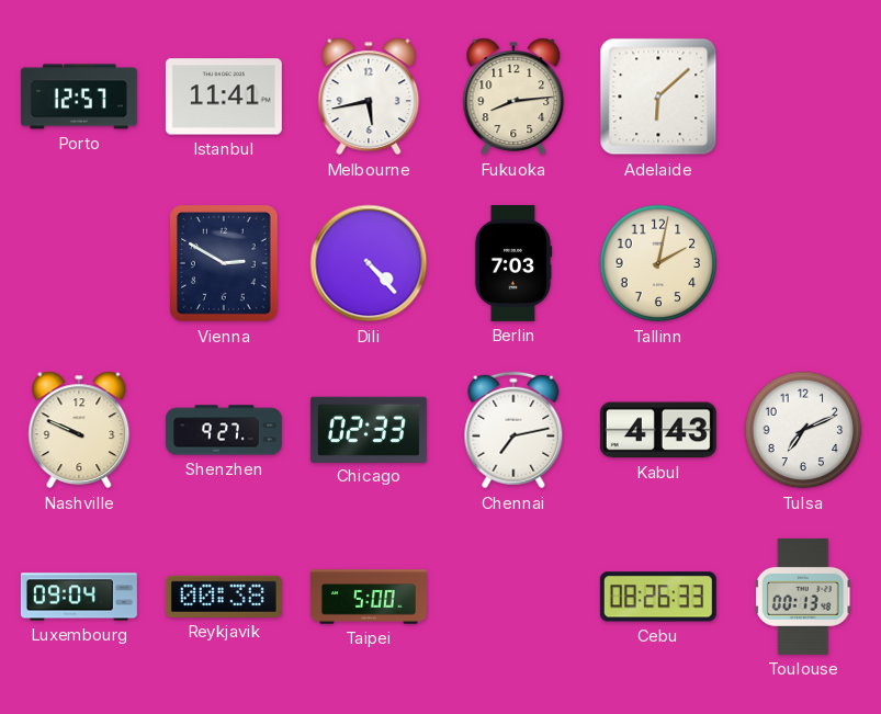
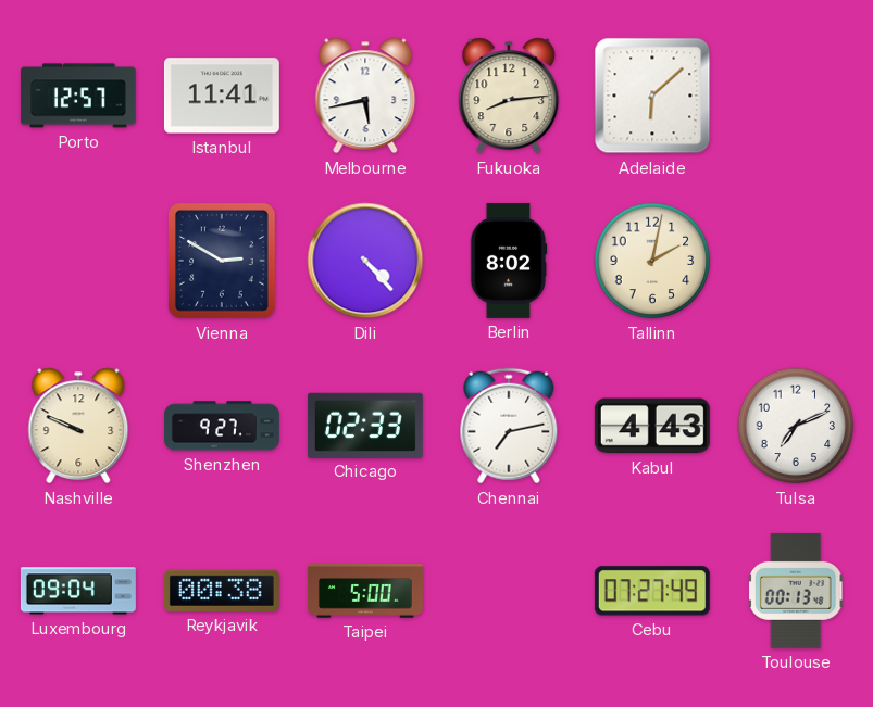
Berlin: 7:03 -> 8:02
Cebu: 08:26 -> 07:27
